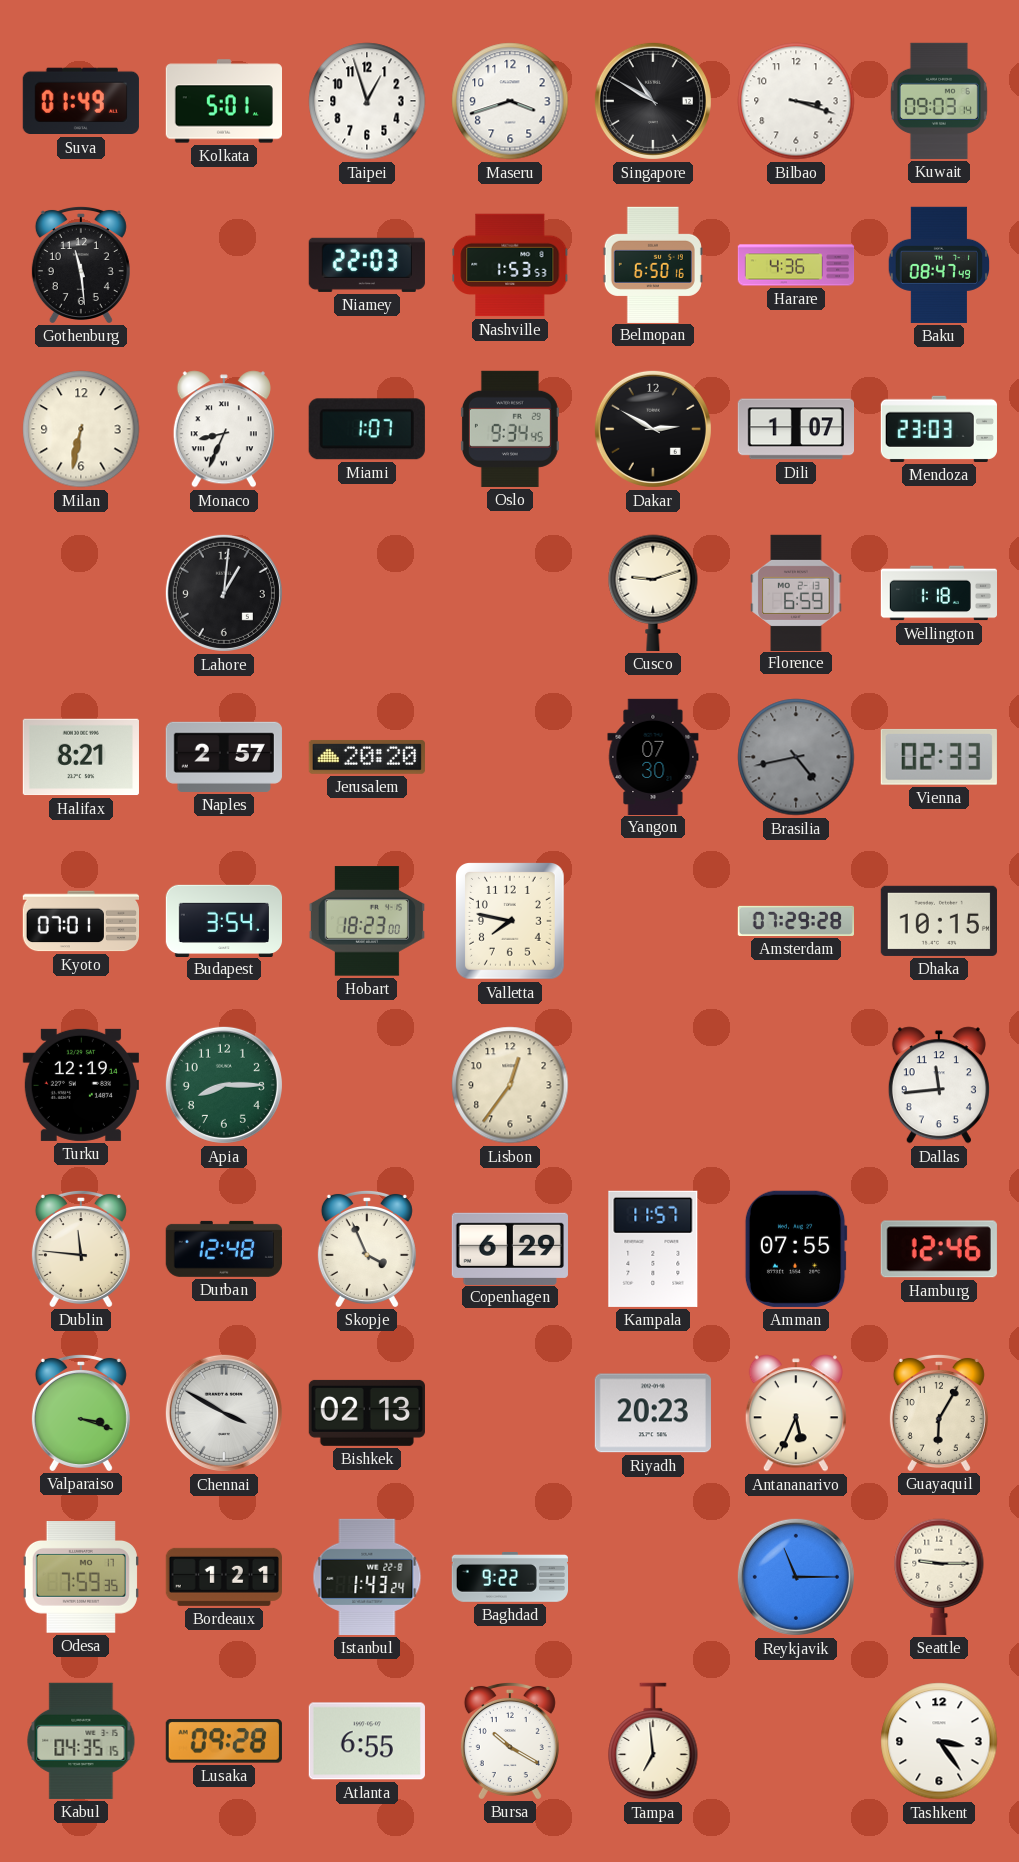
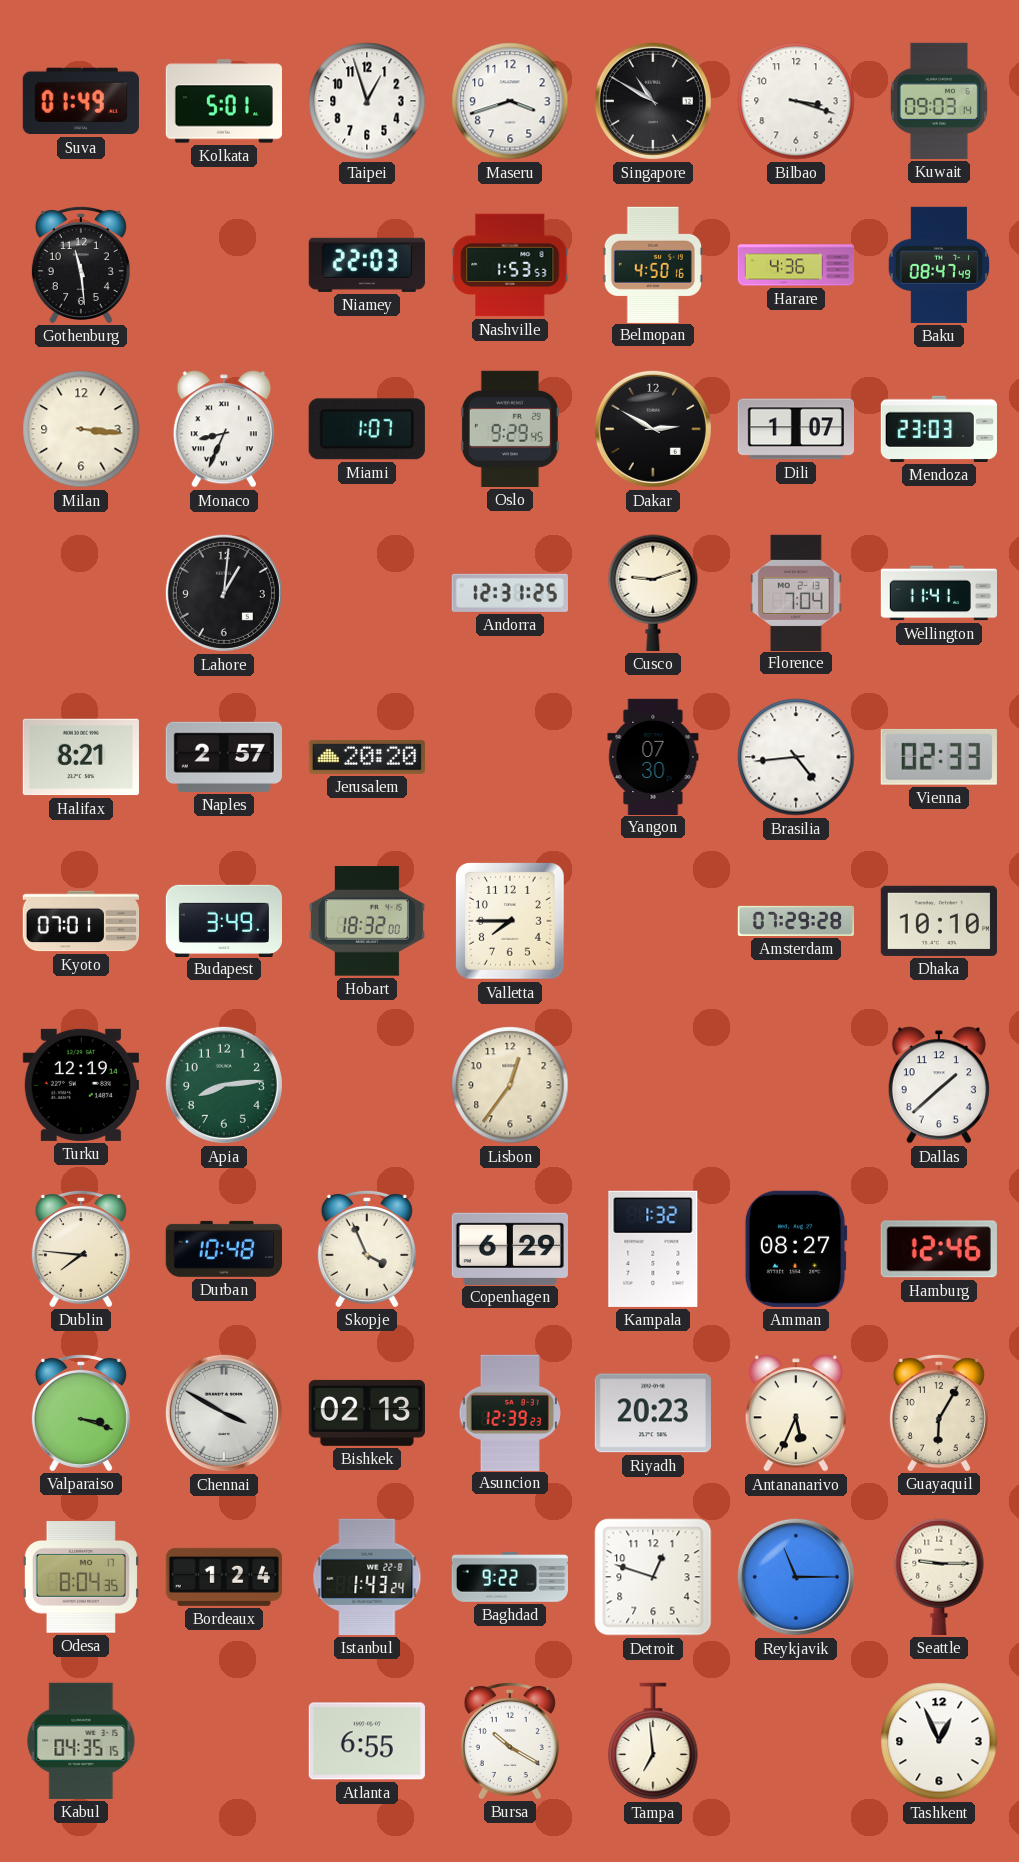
Belmopan: 6:50 -> 4:50
Milan: 6:32 -> 3:16
Oslo: 9:34 -> 9:29
Andorra: none -> 12:31
Florence: 6:59 -> 7:04
Wellington: 1:18 -> 11:41
Brasilia: 4:43 -> 4:44
Brasilia dial: grey -> white
Budapest: 3:54 -> 3:49
Hobart: 18:23 -> 18:32
Valletta: 7:47 -> 7:45
Dhaka: 10:15 -> 10:10
Apia: 8:15 -> 8:14
Dallas: 11:44 -> 1:38
Dublin: 11:46 -> 7:46
Durban: 12:48 -> 10:48
Kampala: 11:57 -> 1:32
Amman: 07:55 -> 08:27
Asuncion: none -> 12:39
Odesa: 7:59 -> 8:04
Bordeaux: 1:21 -> 1:24
Detroit: none -> 12:48
Lusaka: 09:28 -> none
Tashkent: 3:24 -> 12:56
